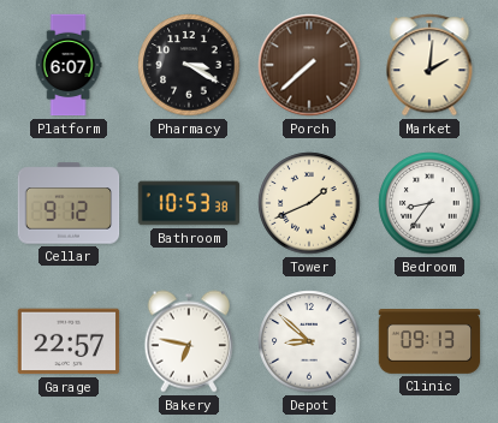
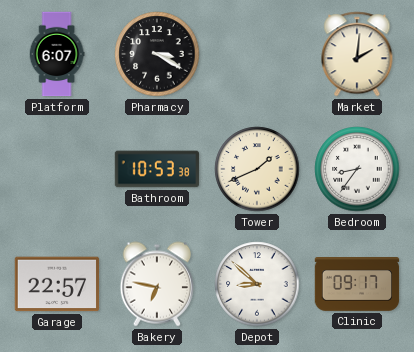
Porch: 7:38 -> none
Cellar: 9:12 -> none
Clinic: 09:13 -> 09:17
